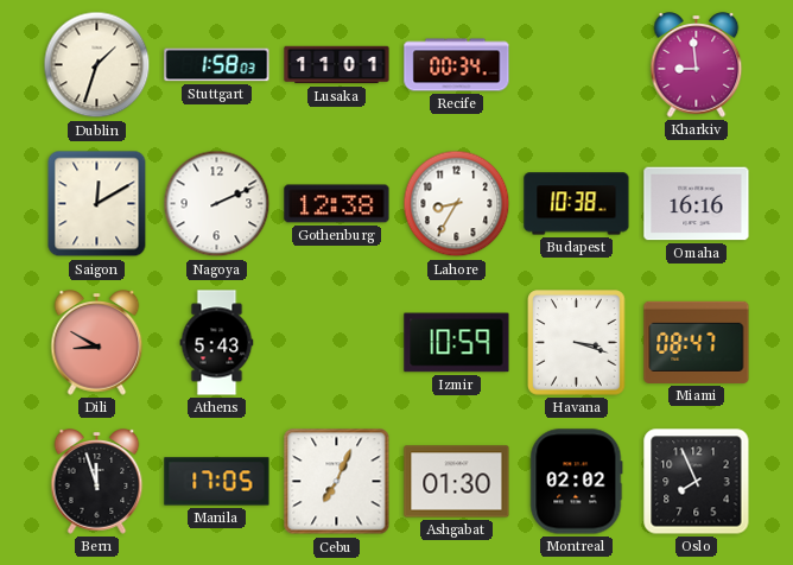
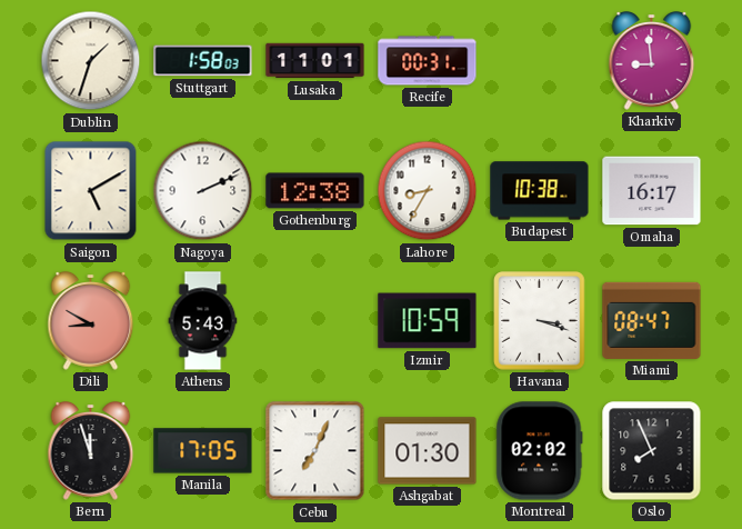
Recife: 00:34 -> 00:31
Saigon: 12:10 -> 5:10
Omaha: 16:16 -> 16:17
